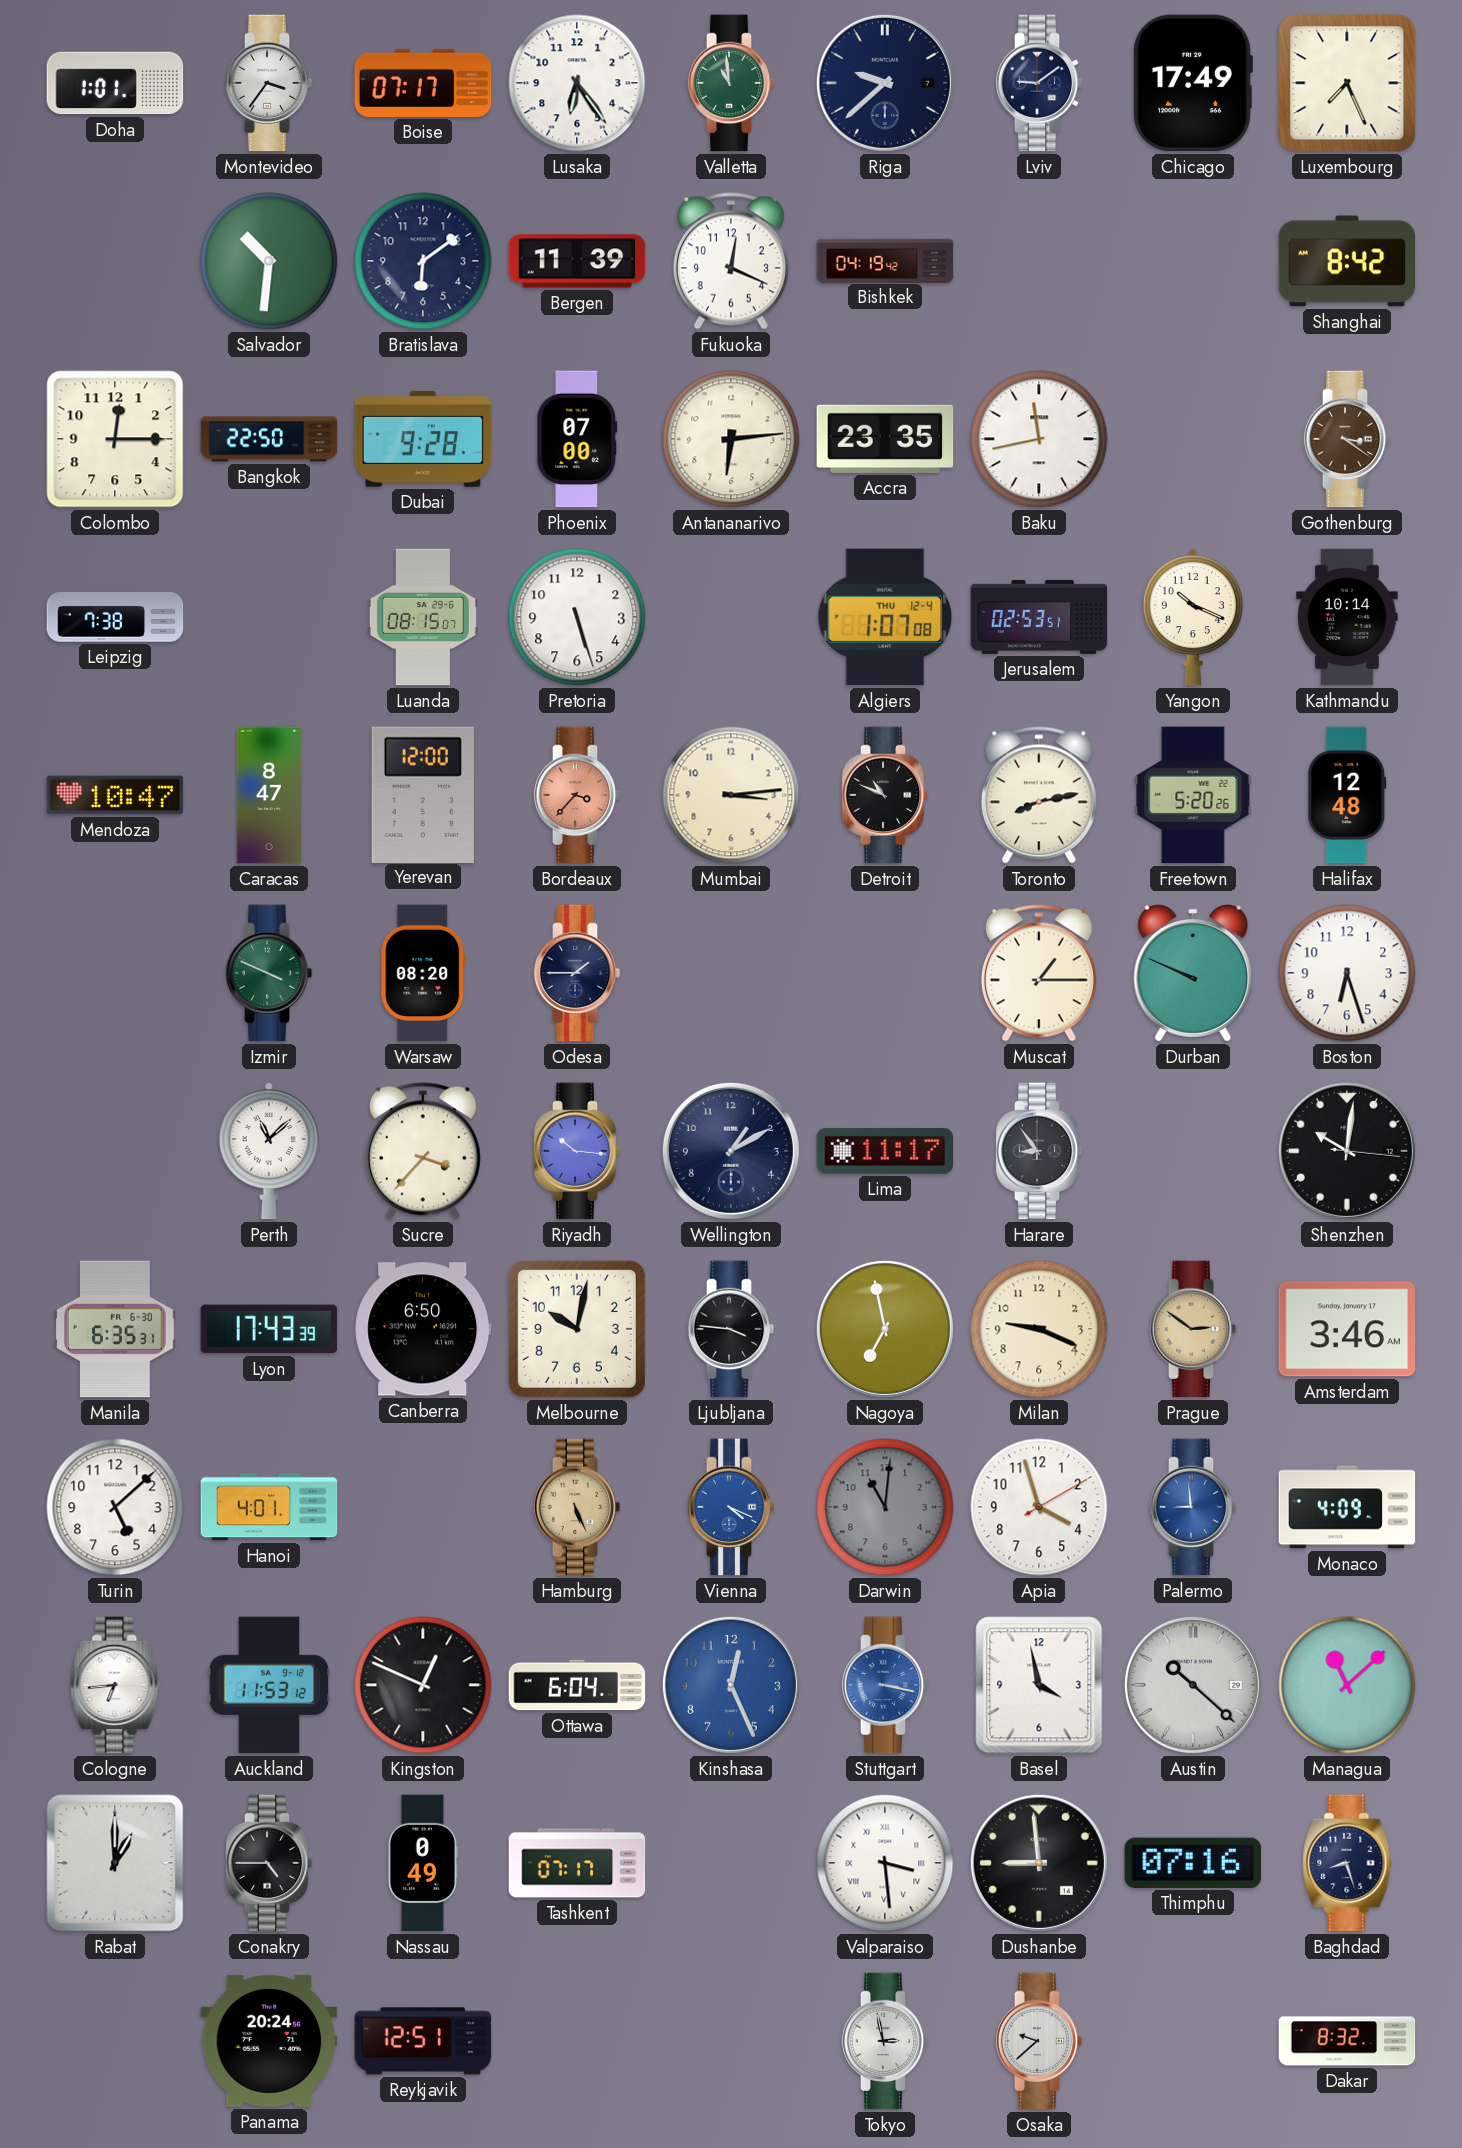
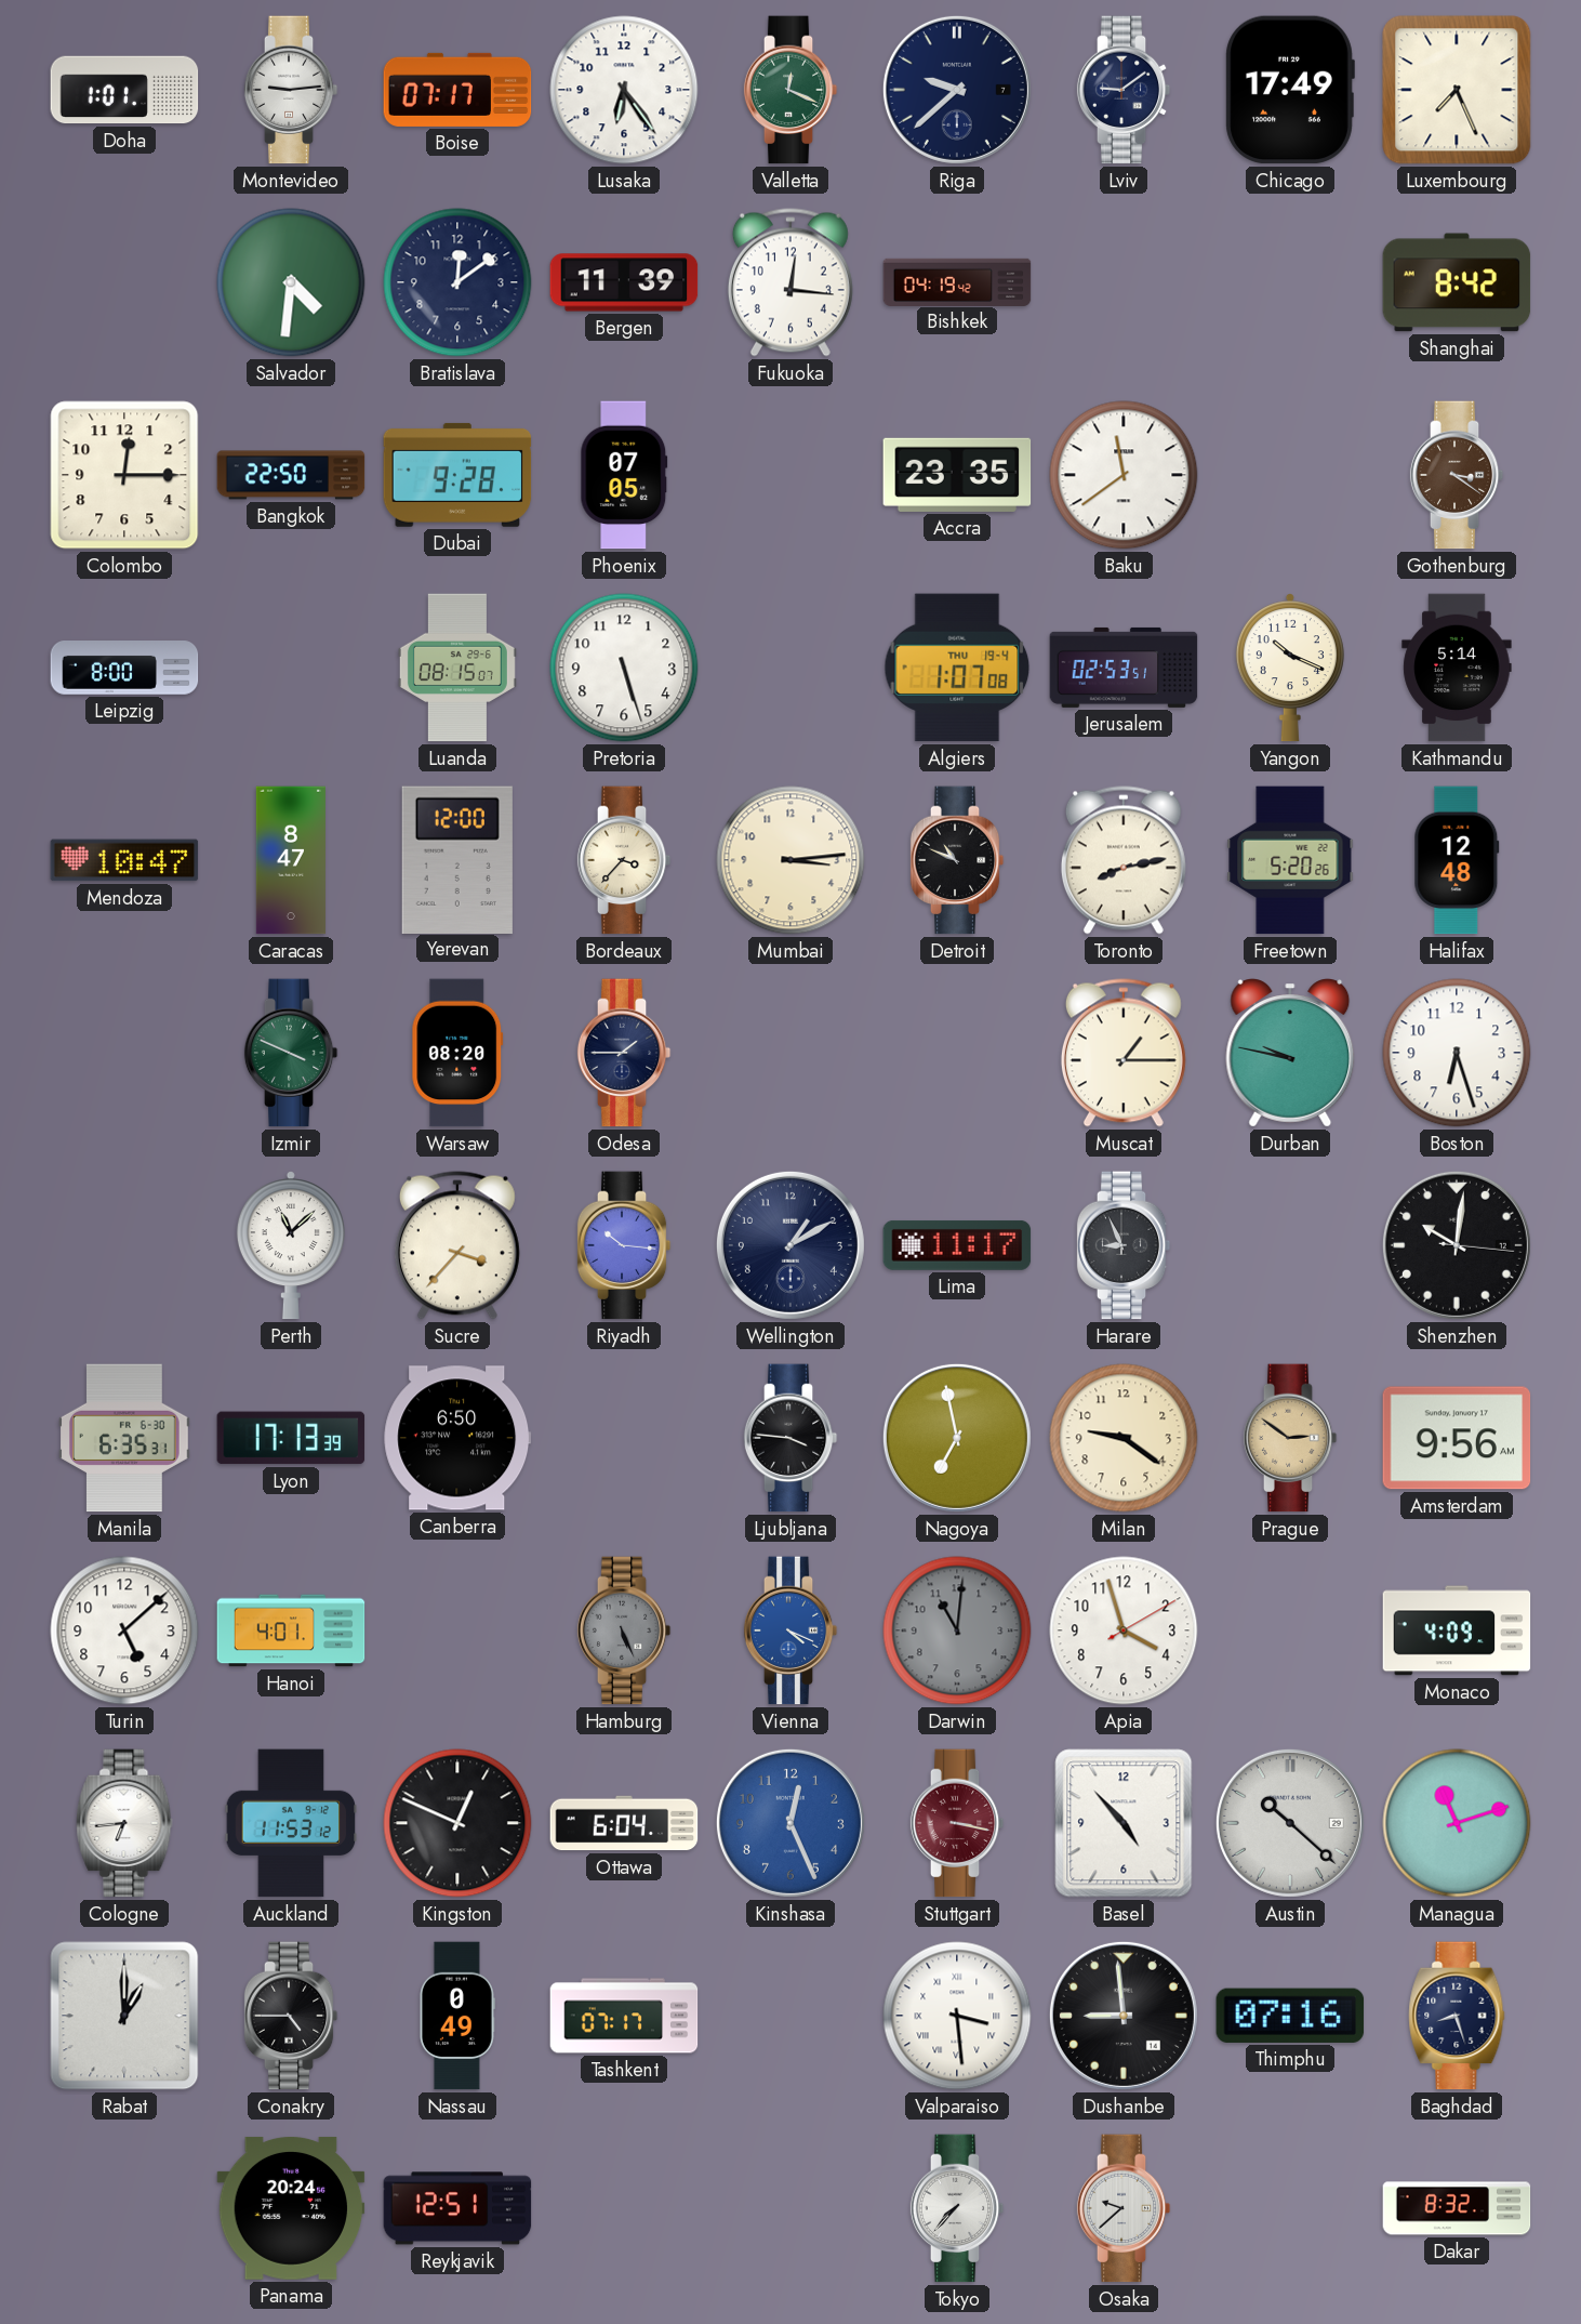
Montevideo: 3:36 -> 9:14
Valletta: 10:59 -> 12:19
Salvador: 10:31 -> 4:31
Bratislava: 6:09 -> 12:09
Fukuoka: 12:19 -> 12:16
Phoenix: 07:00 -> 07:05
Antananarivo: 6:14 -> none
Baku: 11:43 -> 11:39
Leipzig: 7:38 -> 8:00
Algiers date: THU 12-4 -> THU 19-4
Kathmandu: 10:14 -> 5:14
Bordeaux dial: salmon -> cream
Durban: 9:49 -> 9:47
Harare: 8:54 -> 8:56
Lyon: 17:43 -> 17:13
Melbourne: 10:02 -> none
Milan: 9:19 -> 9:21
Amsterdam: 3:46 -> 9:56
Hamburg dial: champagne -> grey
Palermo: 8:59 -> none
Stuttgart dial: blue -> burgundy
Basel: 3:58 -> 4:53
Managua: 11:08 -> 11:12
Tokyo: 2:58 -> 7:37
